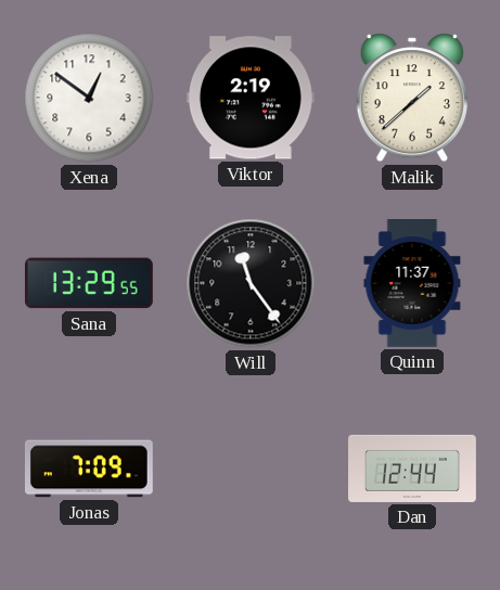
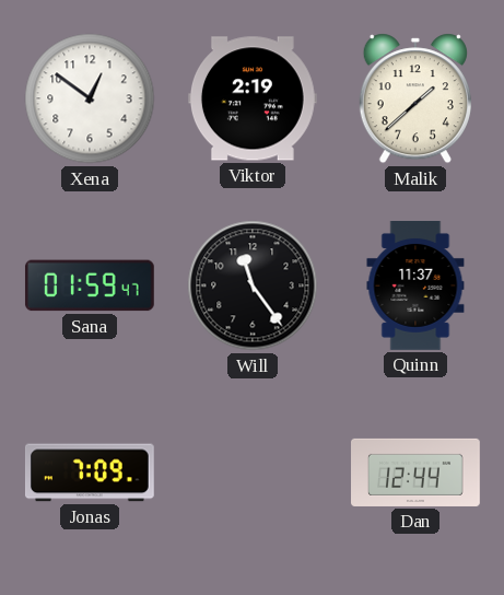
Sana: 13:29 -> 01:59
